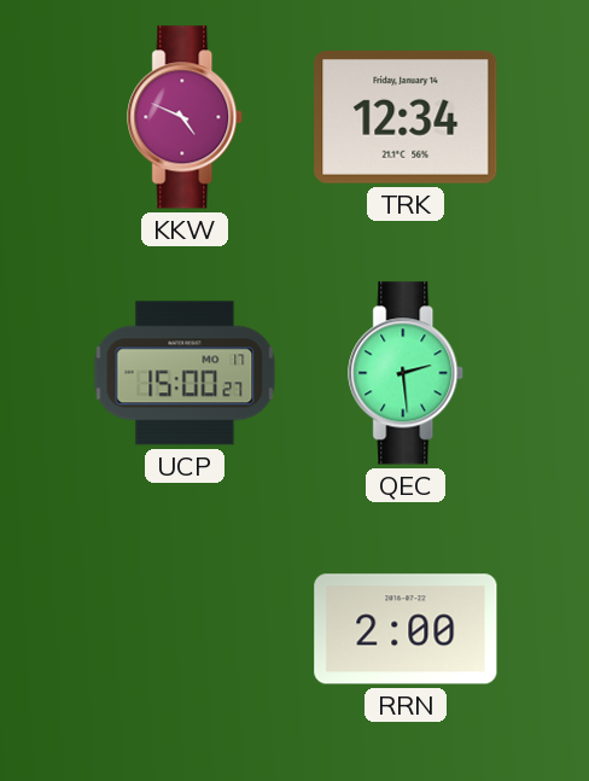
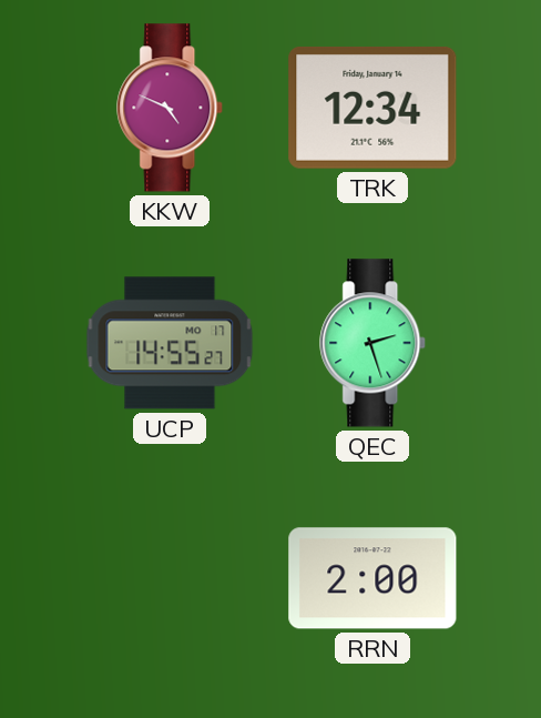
UCP: 15:00 -> 14:55
QEC: 2:29 -> 2:27
